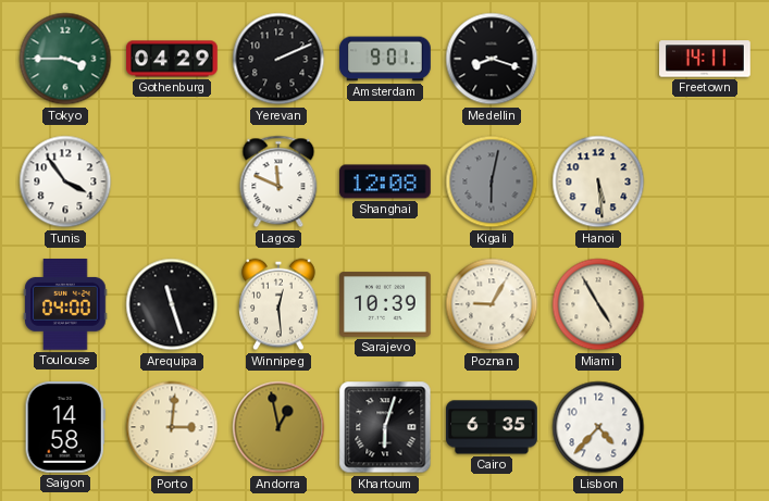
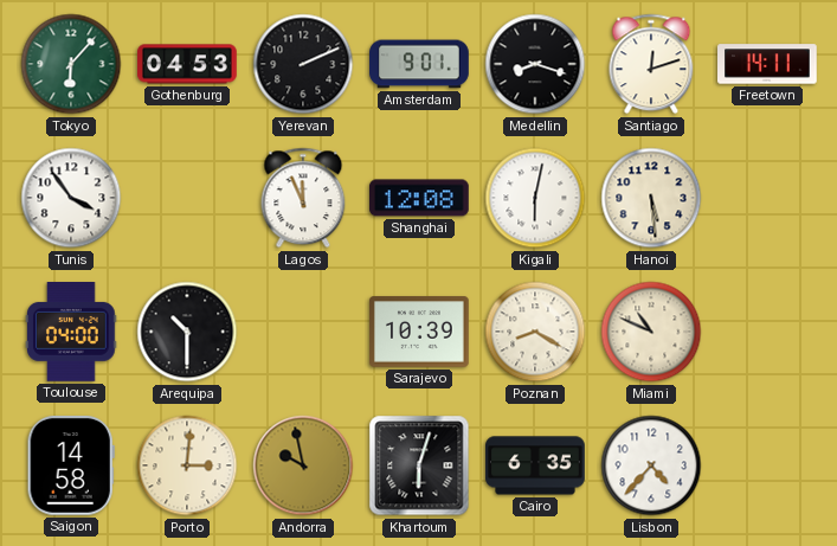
Tokyo: 3:45 -> 6:07
Gothenburg: 04:29 -> 04:53
Santiago: none -> 12:12
Lagos: 11:49 -> 11:56
Kigali dial: grey -> white
Arequipa: 11:27 -> 10:30
Winnipeg: 12:29 -> none
Poznan: 9:05 -> 8:20
Miami: 4:55 -> 10:49
Andorra: 12:58 -> 9:58
